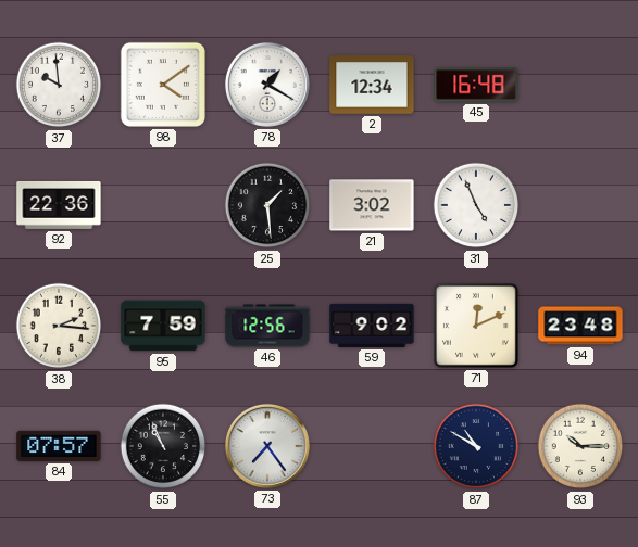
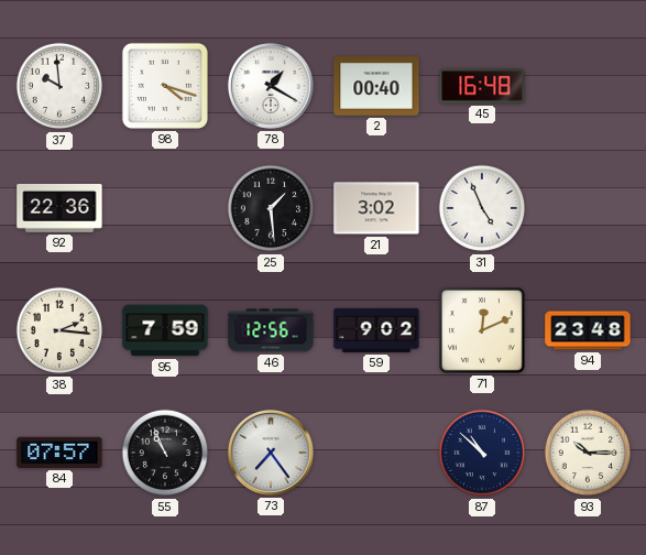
98: 4:09 -> 4:18
2: 12:34 -> 00:40
87: 10:50 -> 10:52
